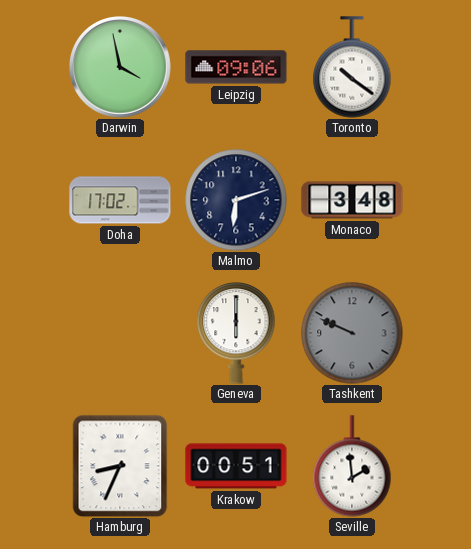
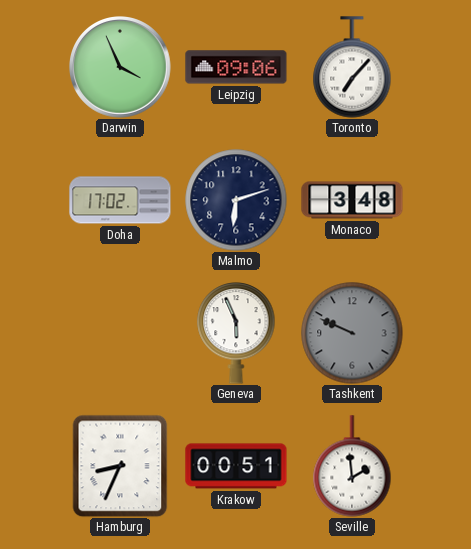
Darwin: 3:58 -> 3:56
Toronto: 10:21 -> 7:07
Geneva: 6:00 -> 5:56
